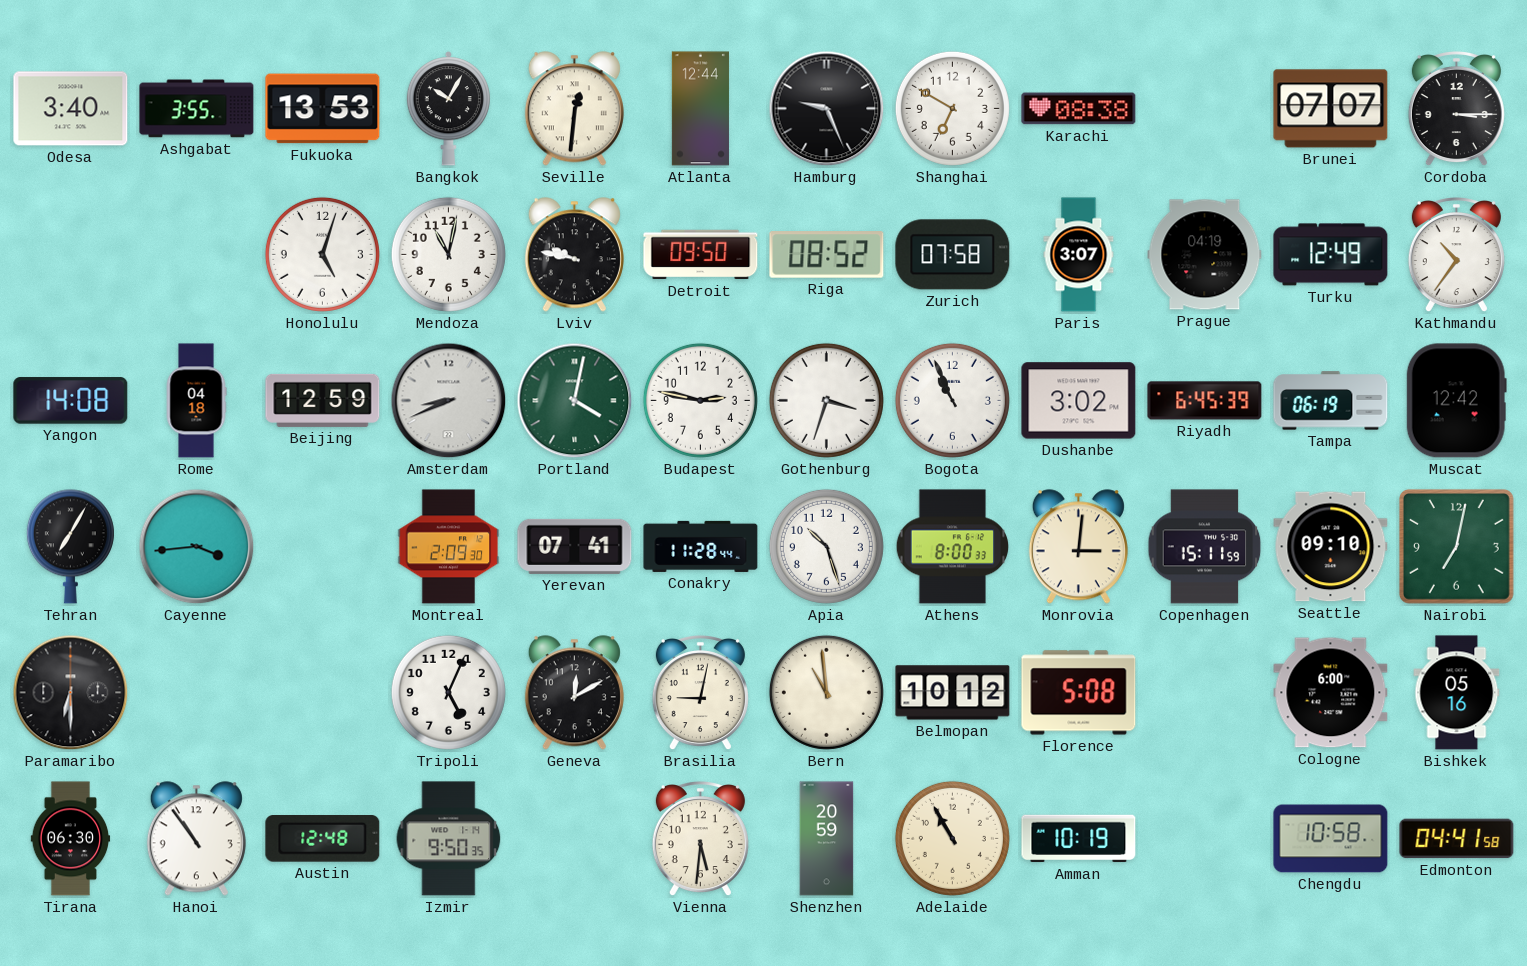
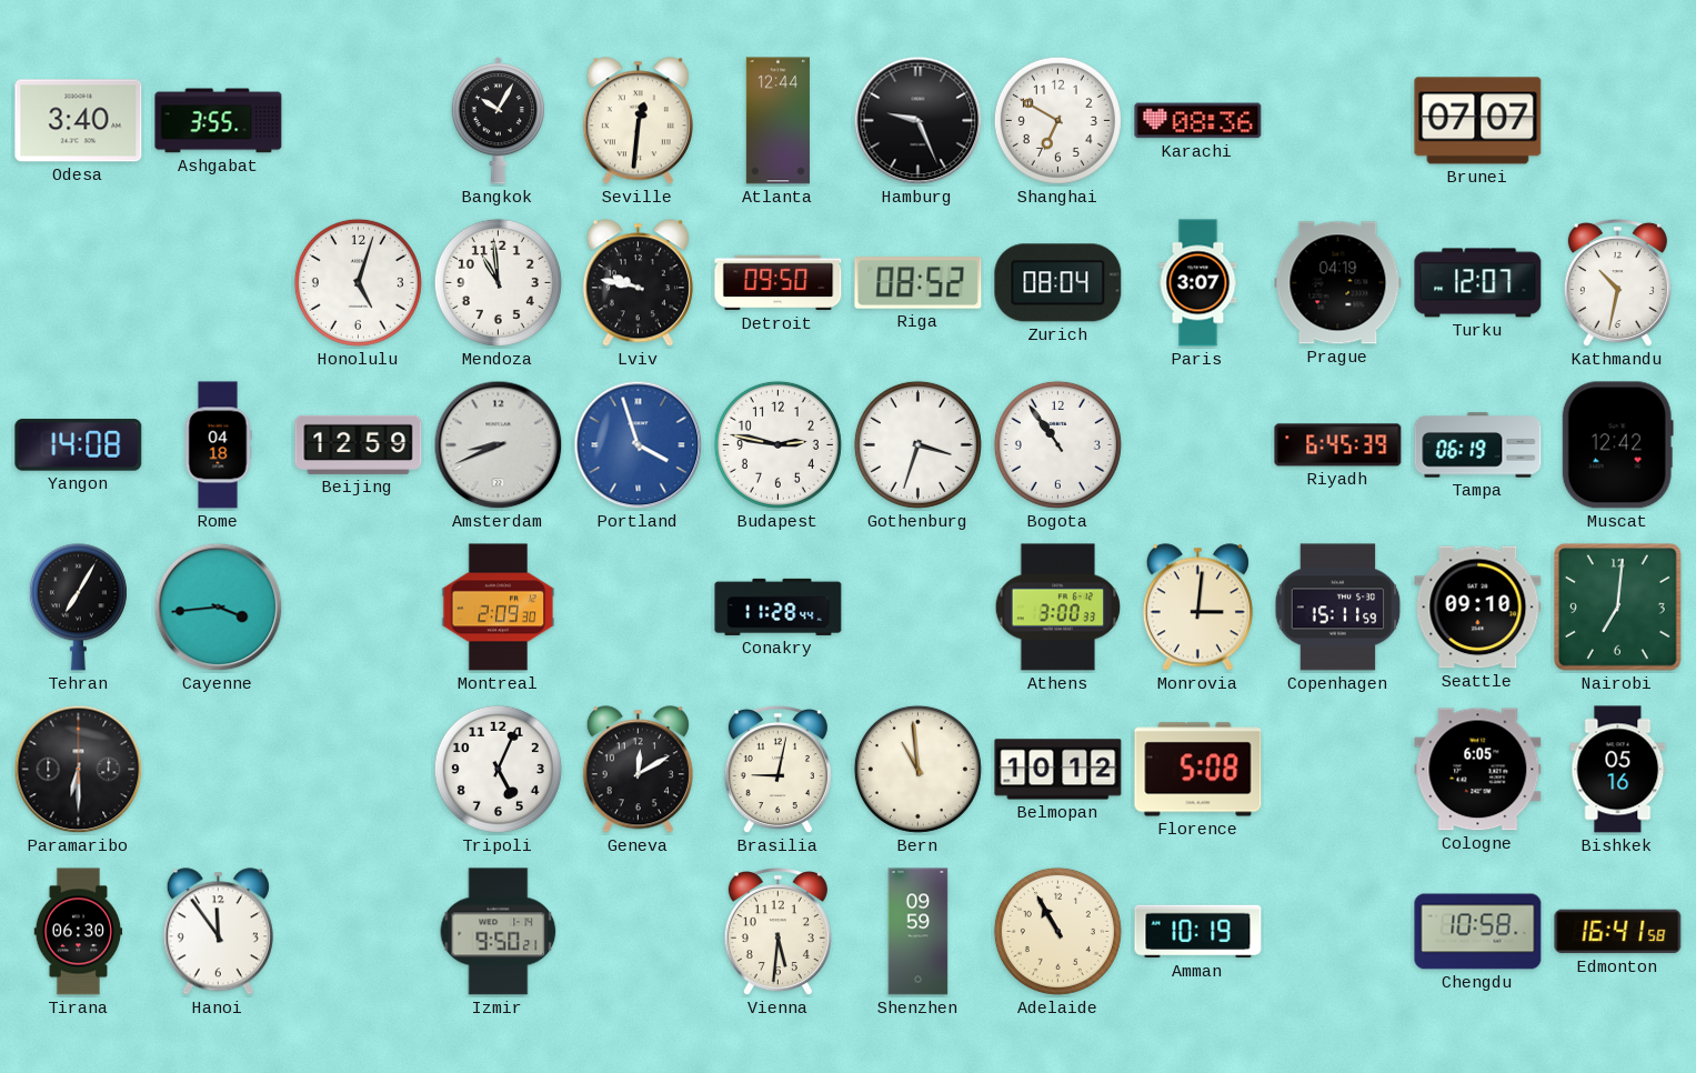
Fukuoka: 13:53 -> none
Karachi: 08:38 -> 08:36
Cordoba: 3:15 -> none
Mendoza: 11:02 -> 10:59
Zurich: 07:58 -> 08:04
Turku: 12:49 -> 12:07
Kathmandu: 10:36 -> 10:32
Portland: 4:02 -> 3:57
Portland dial: green -> blue
Bogota: 10:56 -> 10:54
Dushanbe: 3:02 -> none
Yerevan: 07:41 -> none
Apia: 10:27 -> none
Athens: 8:00 -> 3:00
Nairobi: 7:02 -> 7:01
Cologne: 6:00 -> 6:05
Hanoi: 10:54 -> 11:54
Austin: 12:48 -> none
Izmir: 9:50:35 -> 9:50:21
Shenzhen: 20:59 -> 09:59
Edmonton: 04:41 -> 16:41
